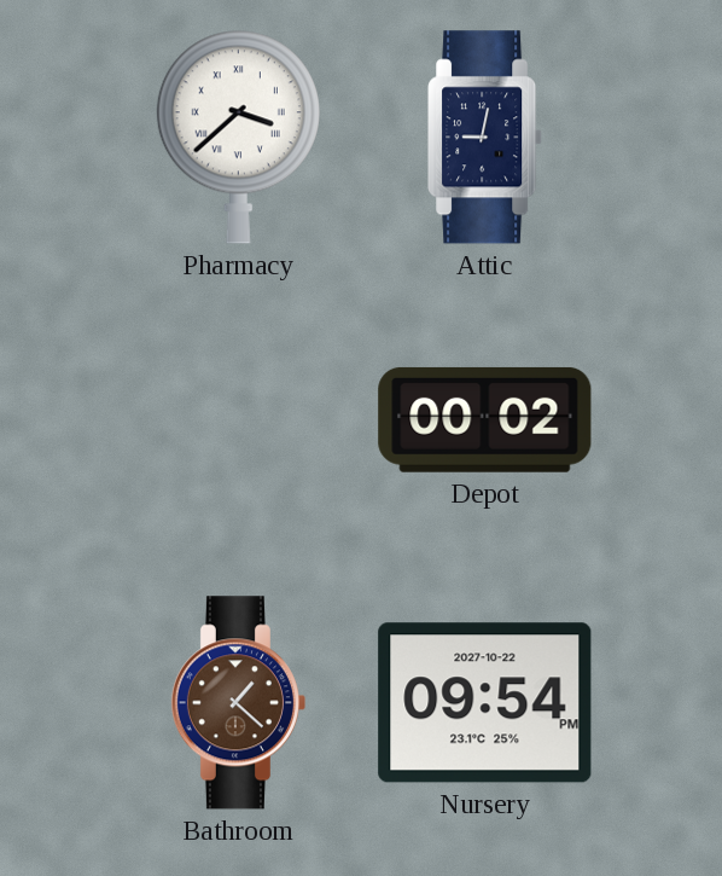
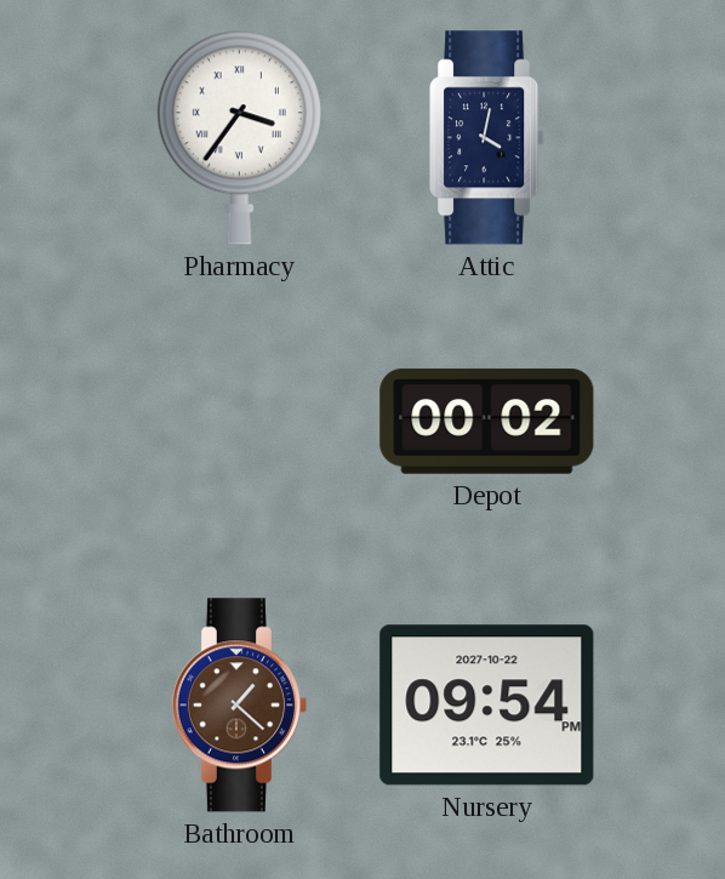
Pharmacy: 3:38 -> 3:36
Attic: 9:02 -> 4:02
